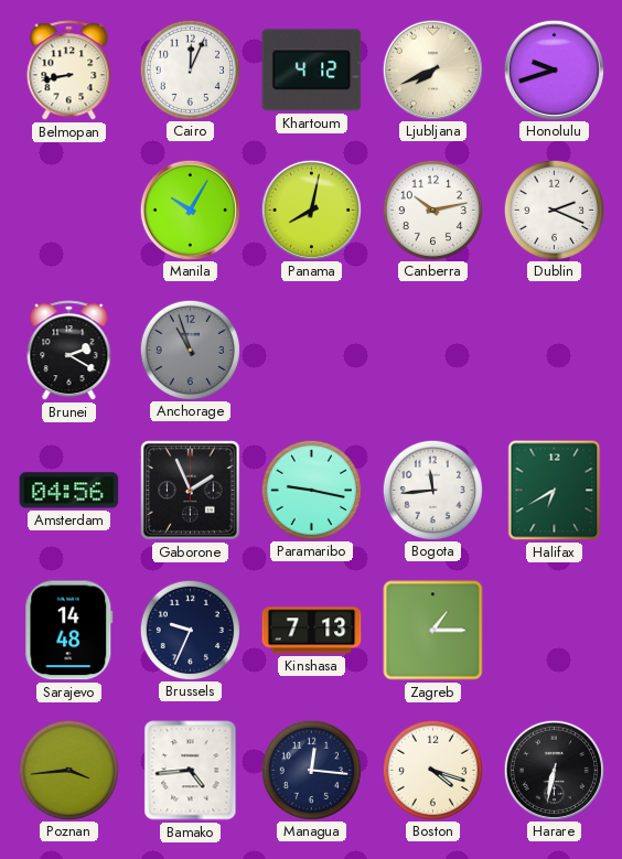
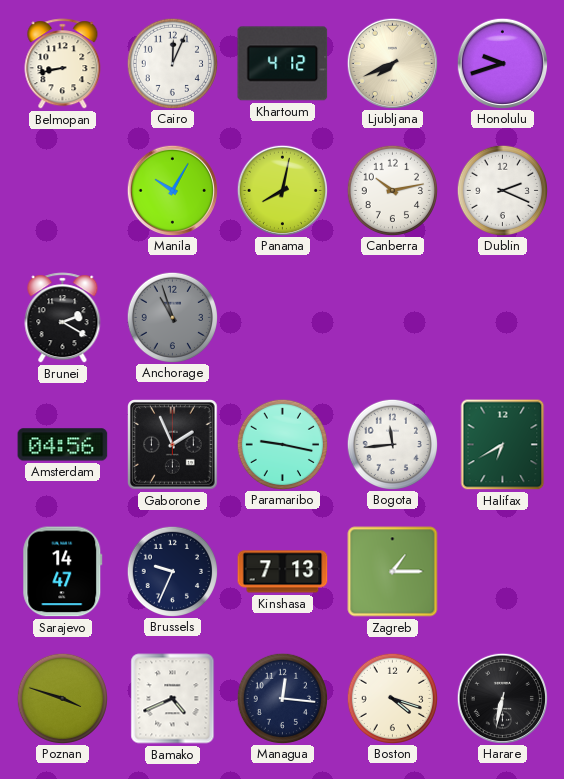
Sarajevo: 14:48 -> 14:47
Poznan: 3:44 -> 3:48
Bamako: 4:44 -> 4:41
